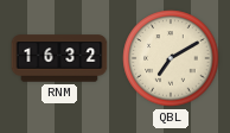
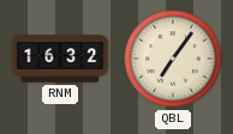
QBL: 7:10 -> 7:06
